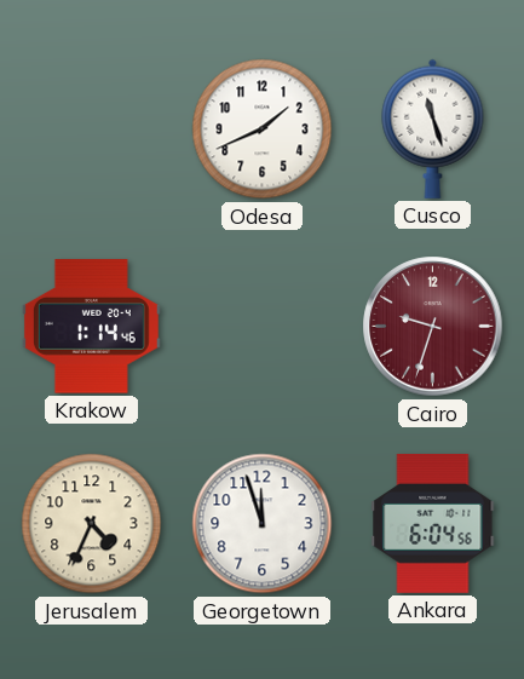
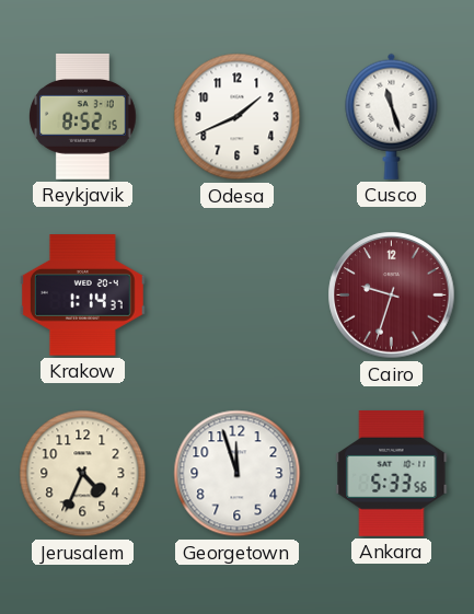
Reykjavik: none -> 8:52
Krakow: 1:14:46 -> 1:14:37
Ankara: 6:04 -> 5:33
